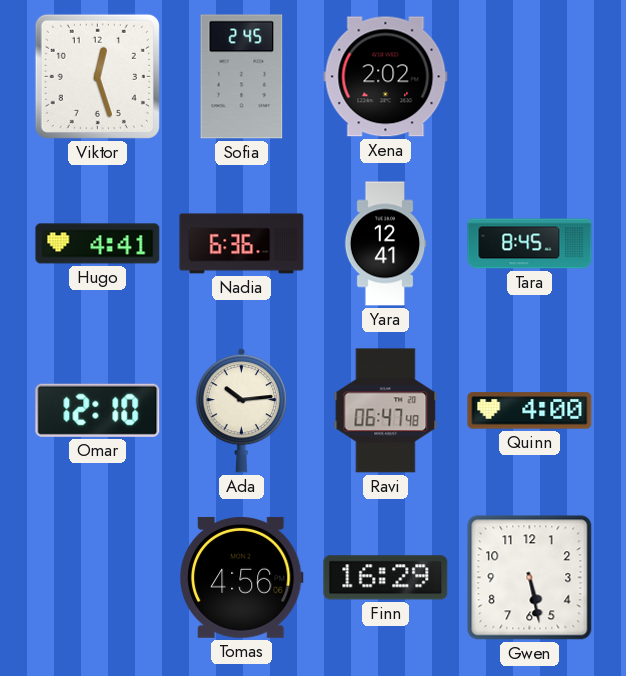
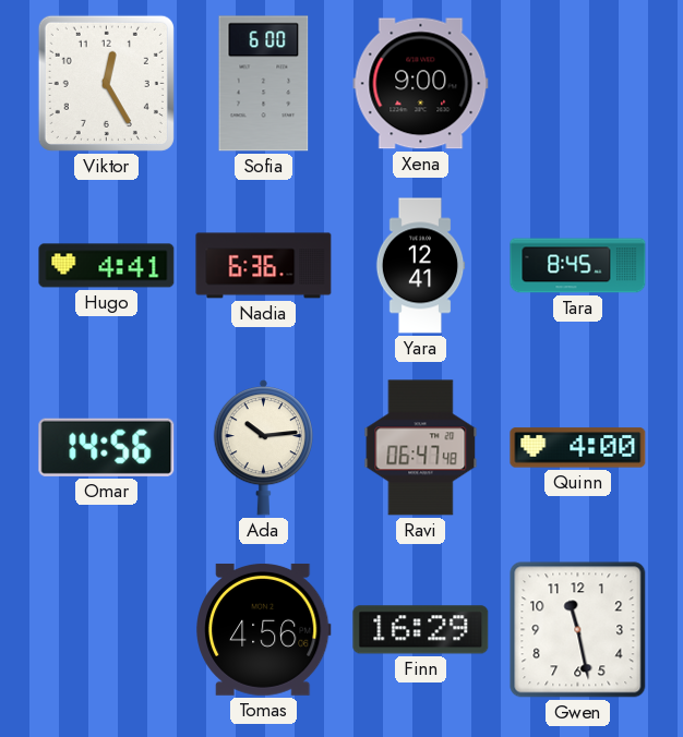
Viktor: 12:27 -> 12:25
Sofia: 2:45 -> 6:00
Xena: 2:02 -> 9:00
Omar: 12:10 -> 14:56
Gwen: 5:28 -> 11:28
